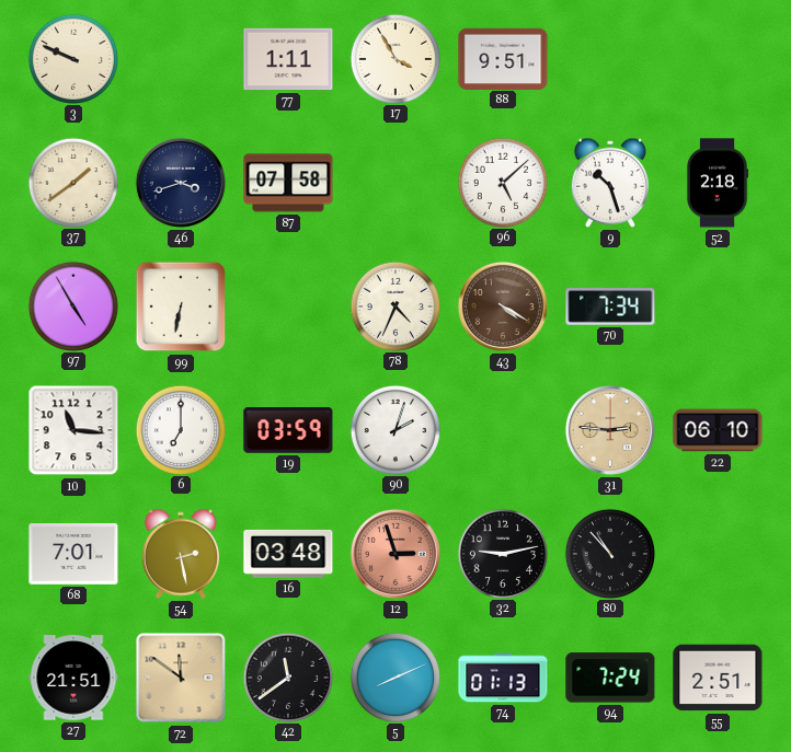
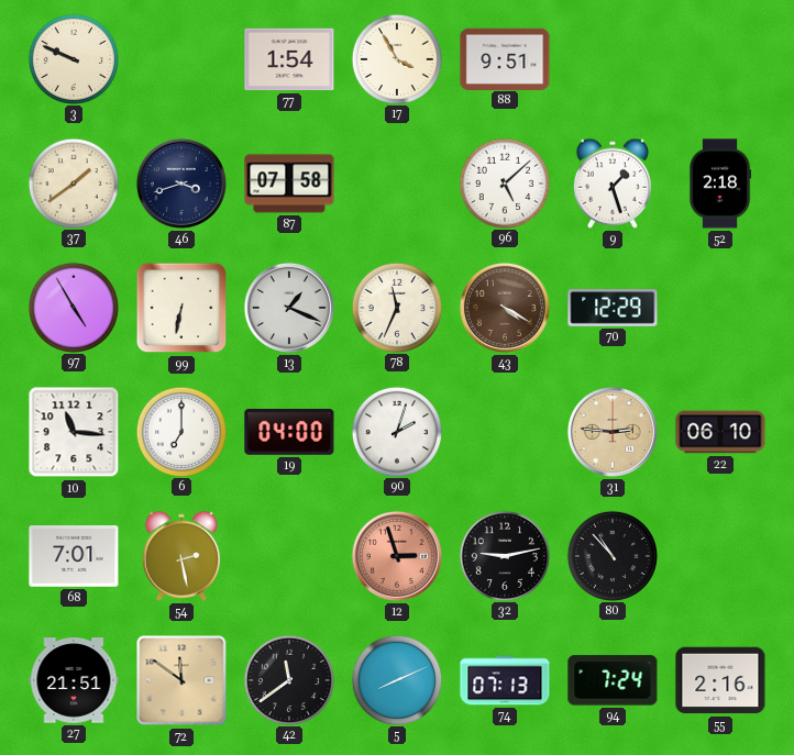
77: 1:11 -> 1:54
9: 10:27 -> 1:27
13: none -> 1:19
78: 4:34 -> 11:34
70: 7:34 -> 12:29
19: 03:59 -> 04:00
16: 03:48 -> none
74: 01:13 -> 07:13
55: 2:51 -> 2:16
